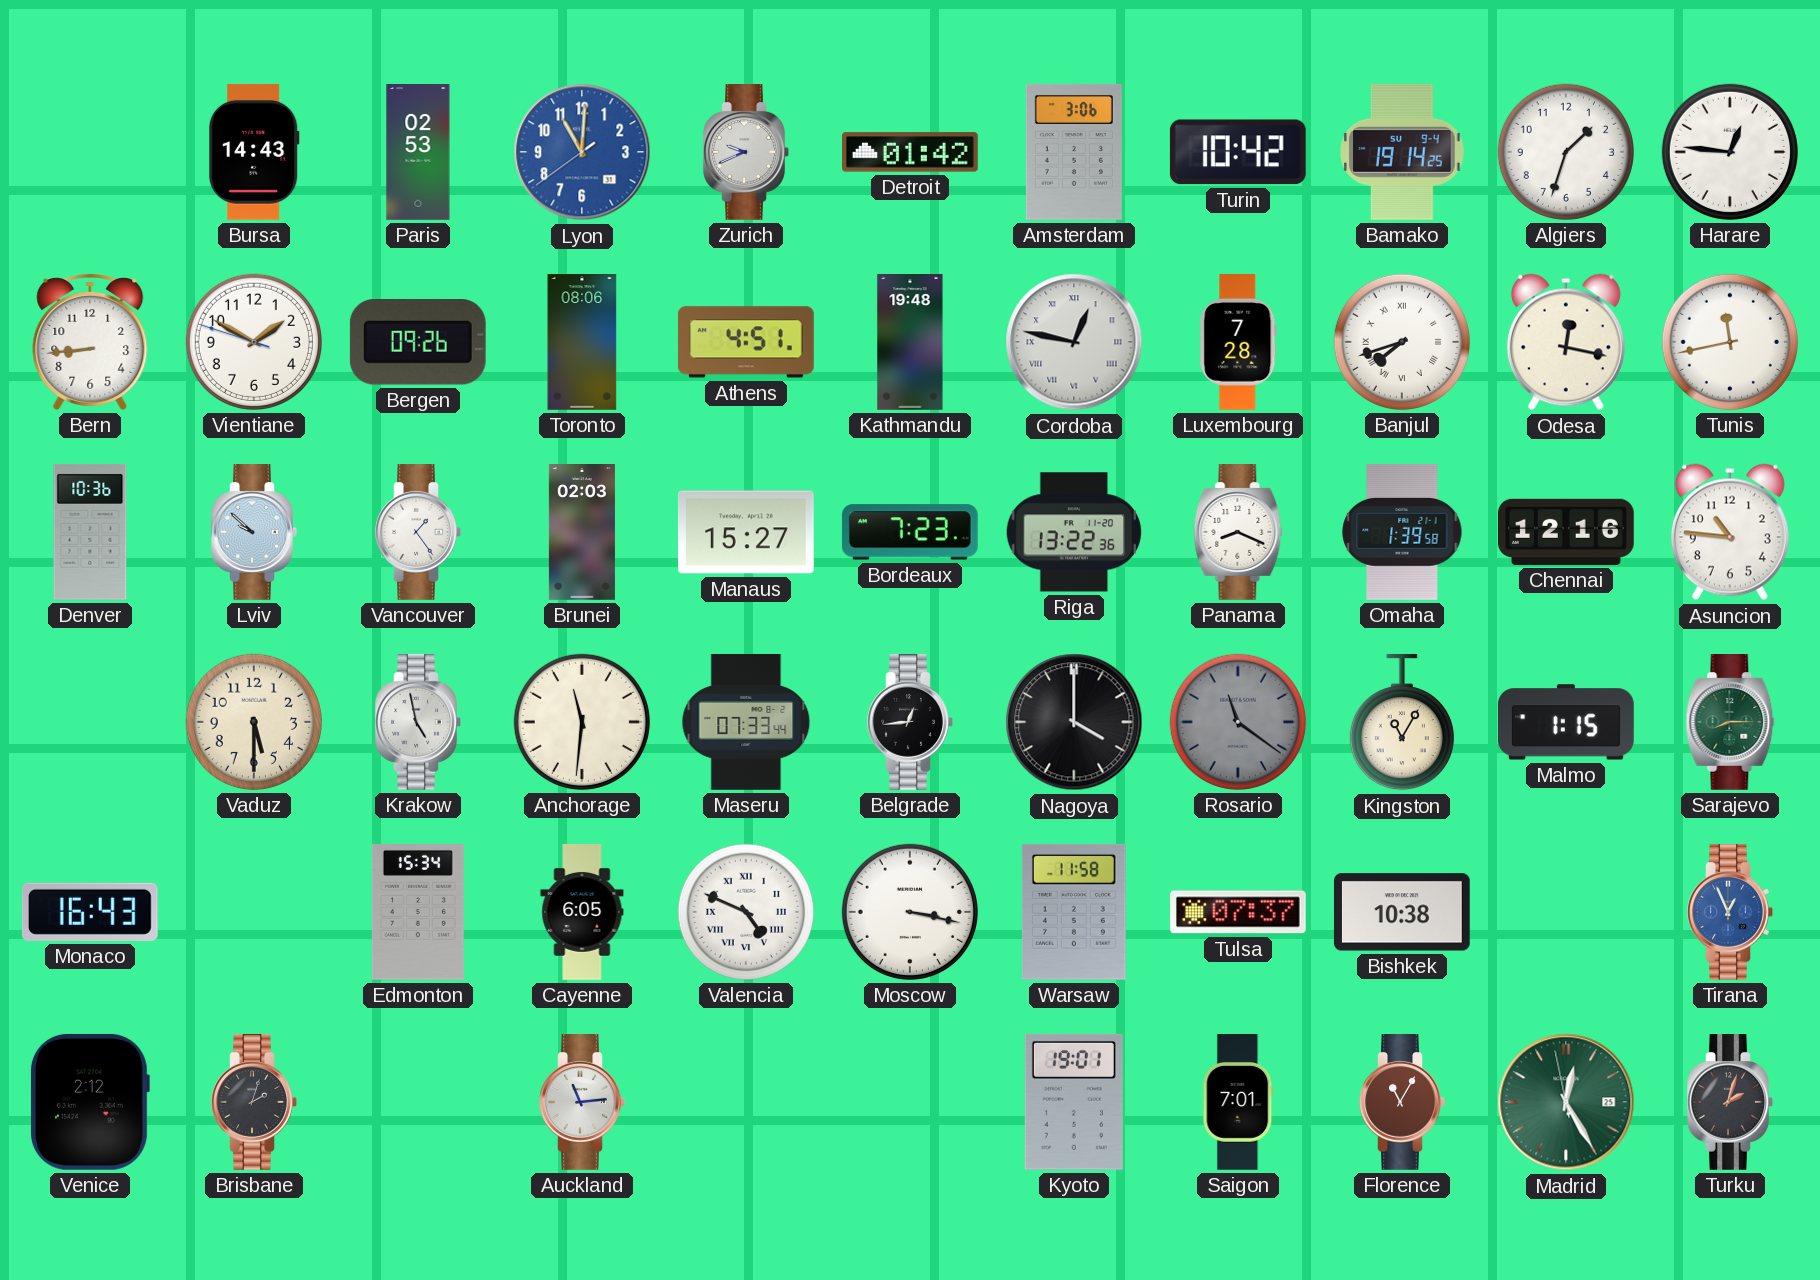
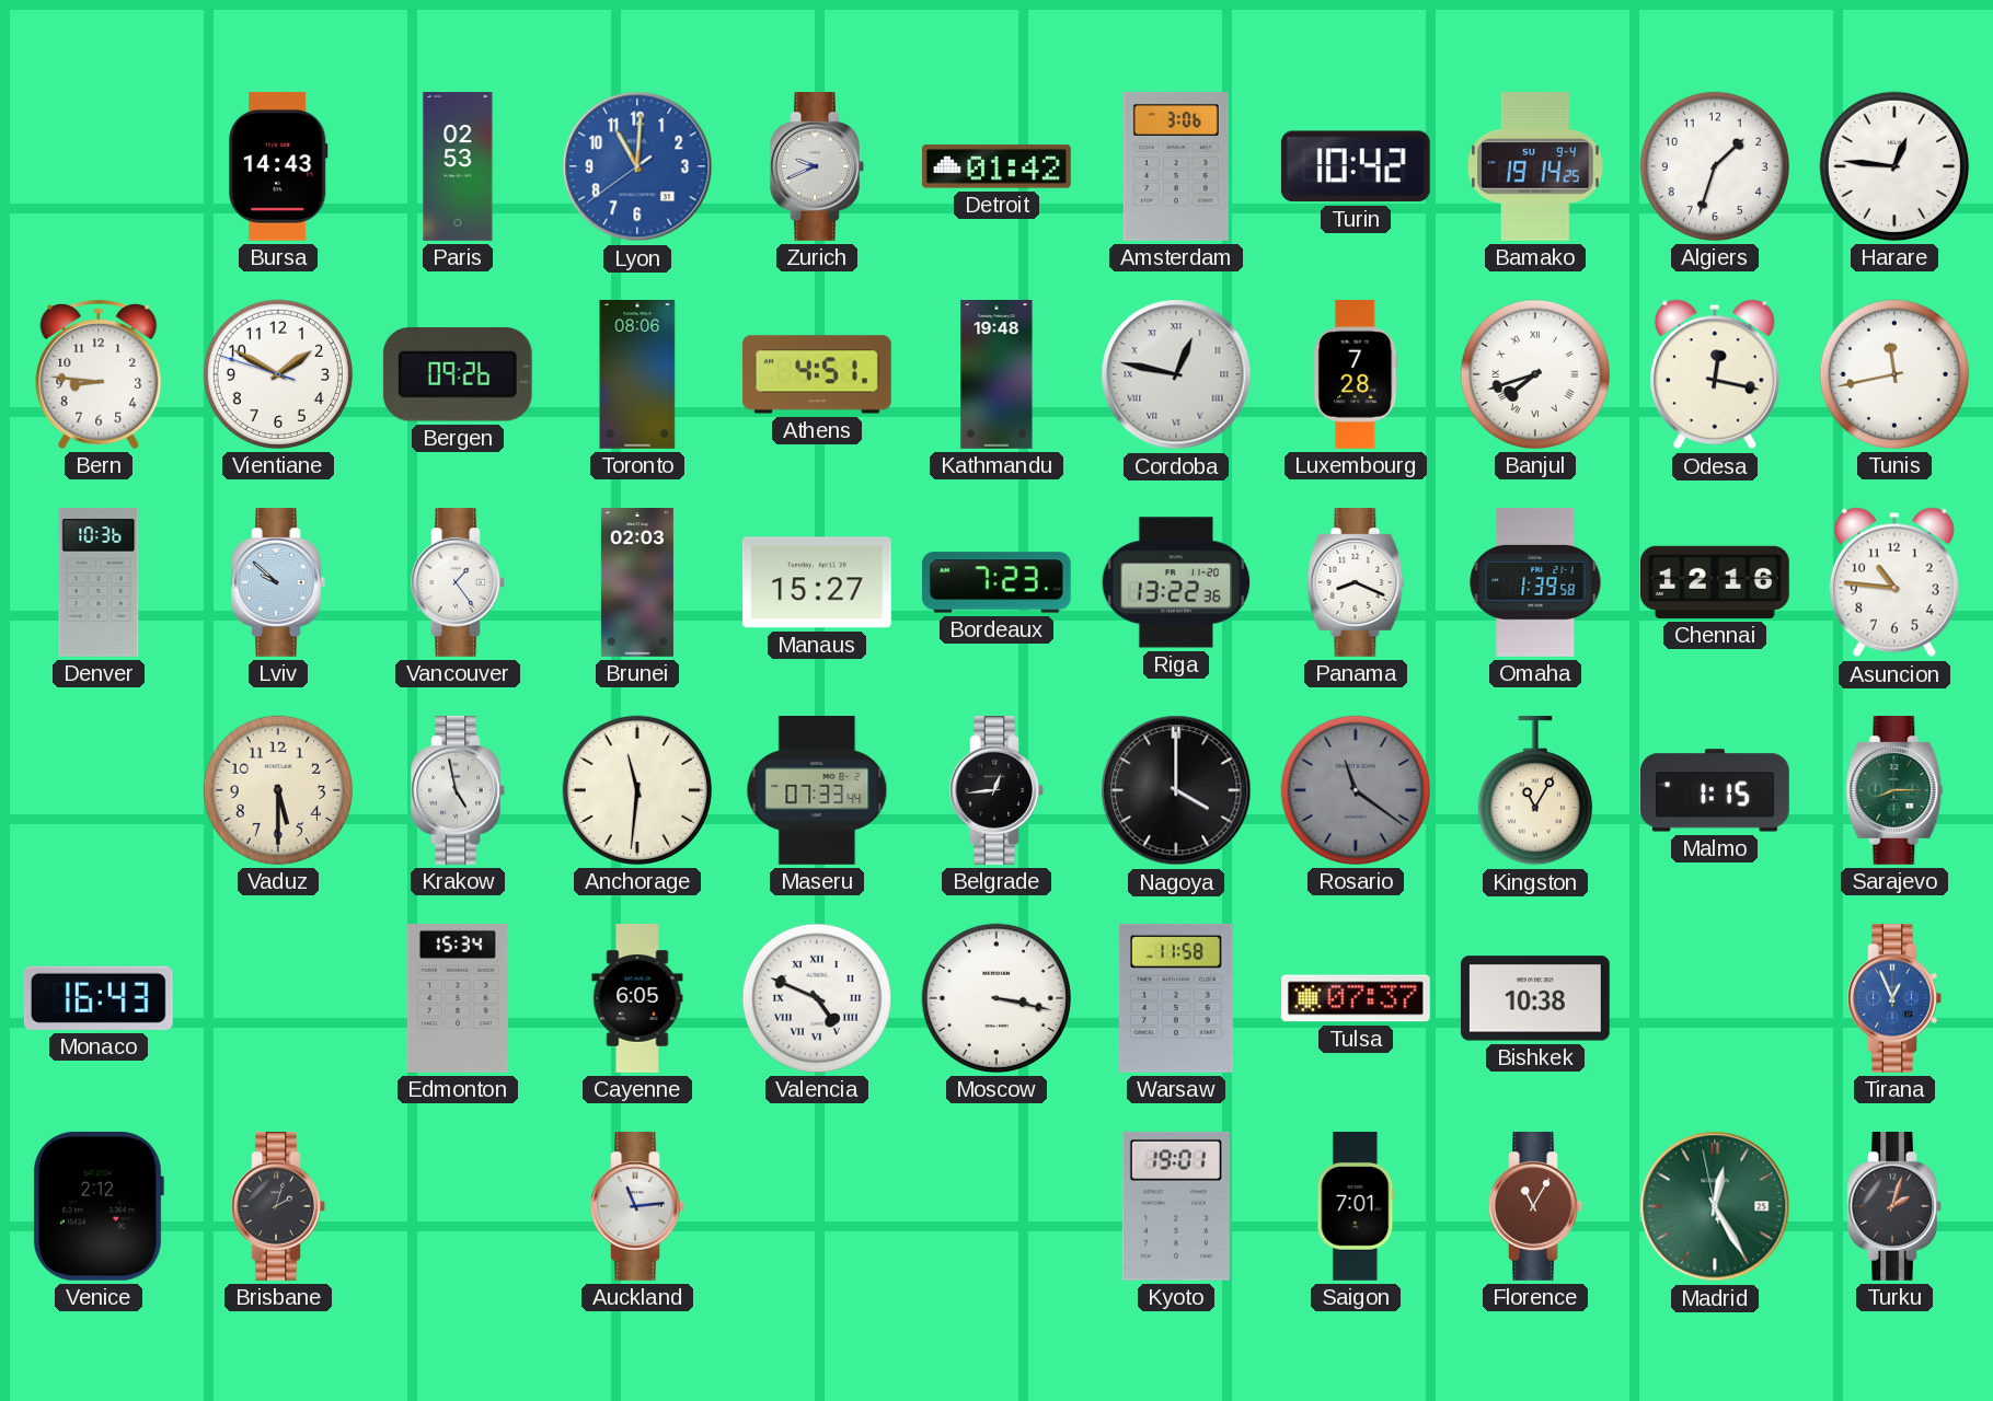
Bern: 8:44 -> 8:46
